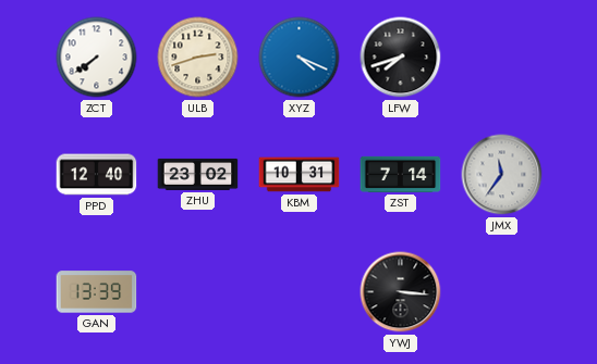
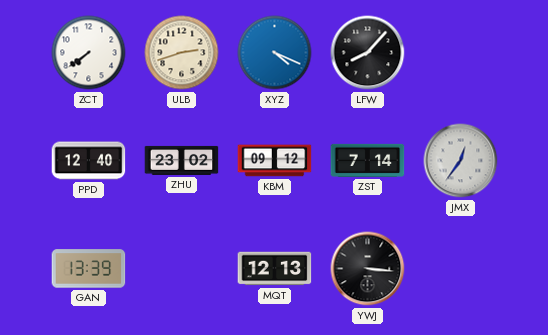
LFW: 7:42 -> 8:07
KBM: 10:31 -> 09:12
JMX: 11:36 -> 12:36
MQT: none -> 12:13
